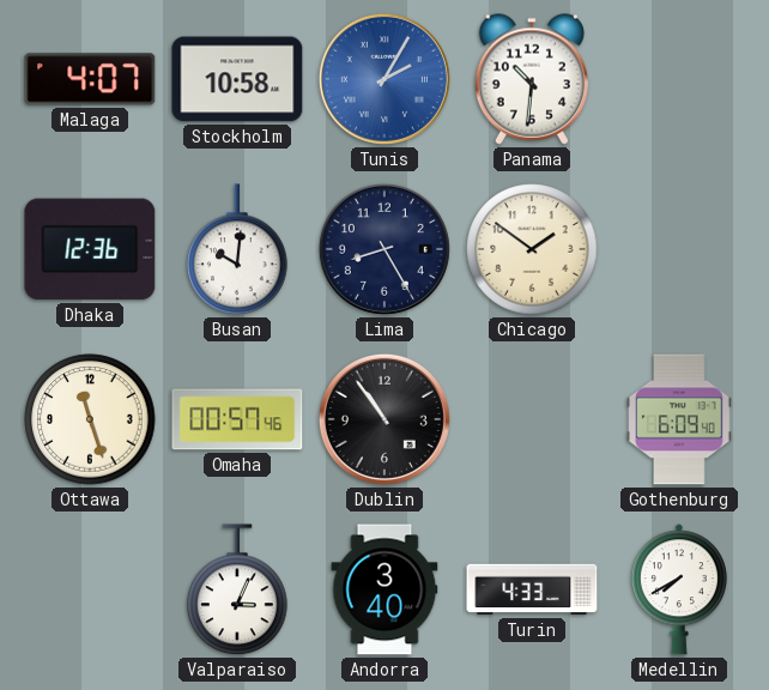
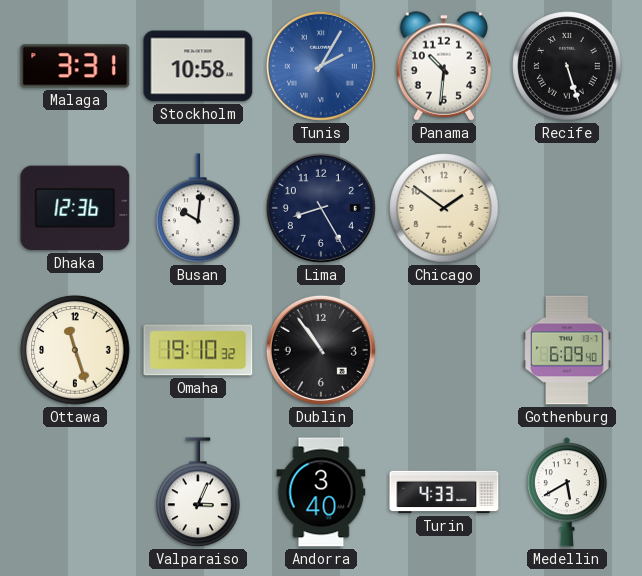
Malaga: 4:07 -> 3:31
Recife: none -> 5:27
Omaha: 00:57 -> 19:10
Medellin: 7:40 -> 5:40
